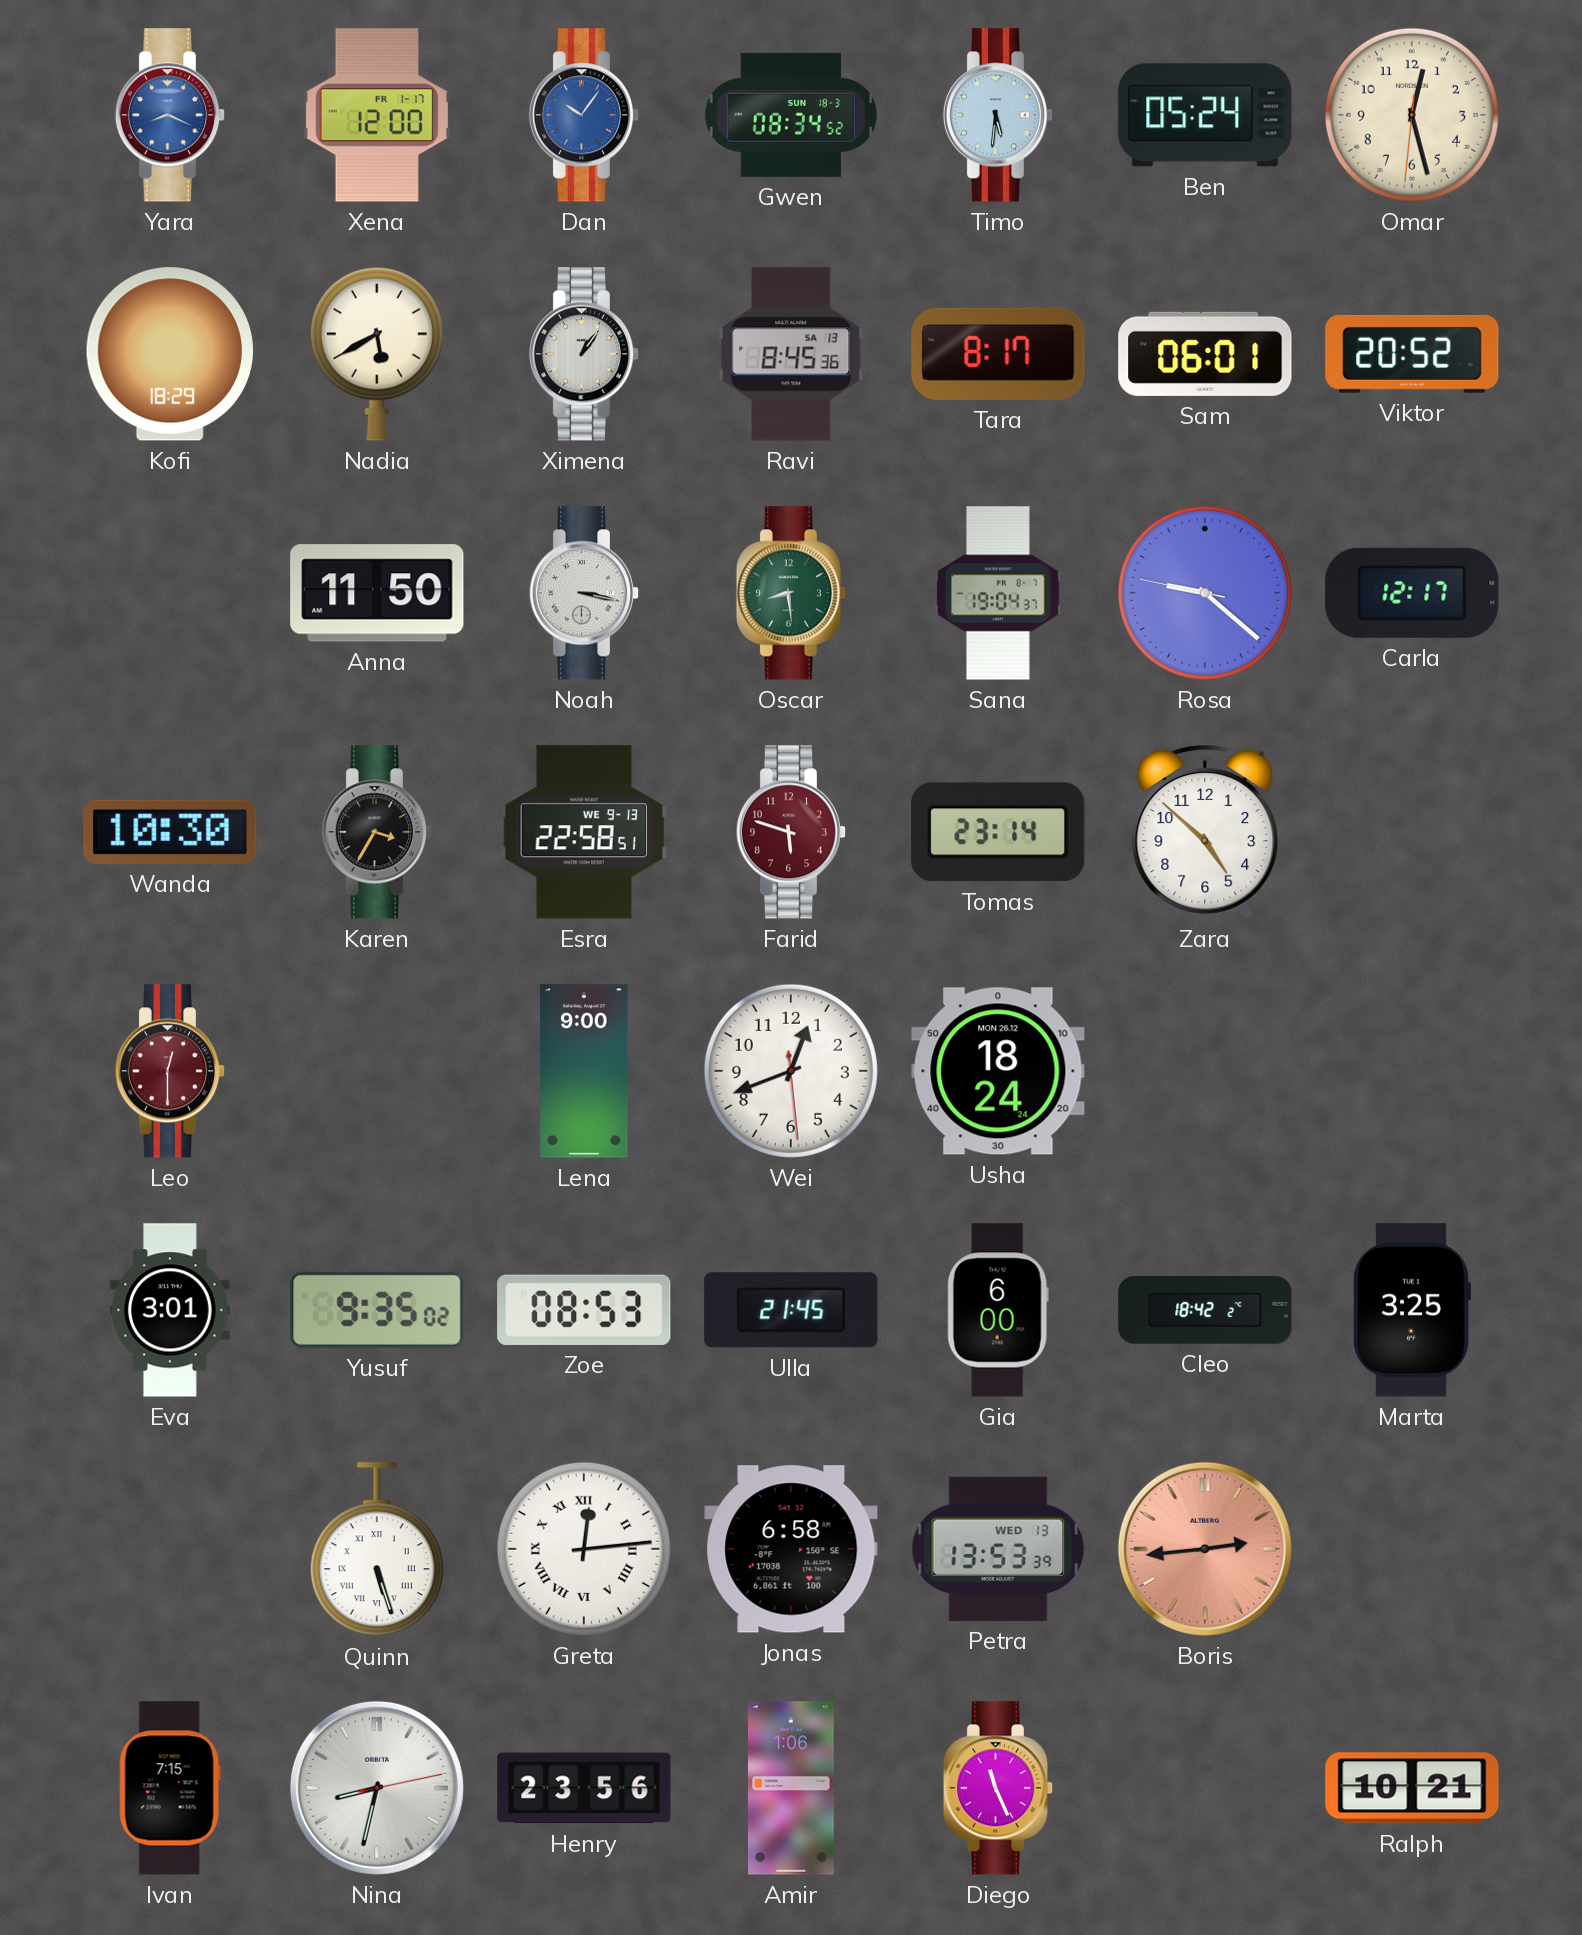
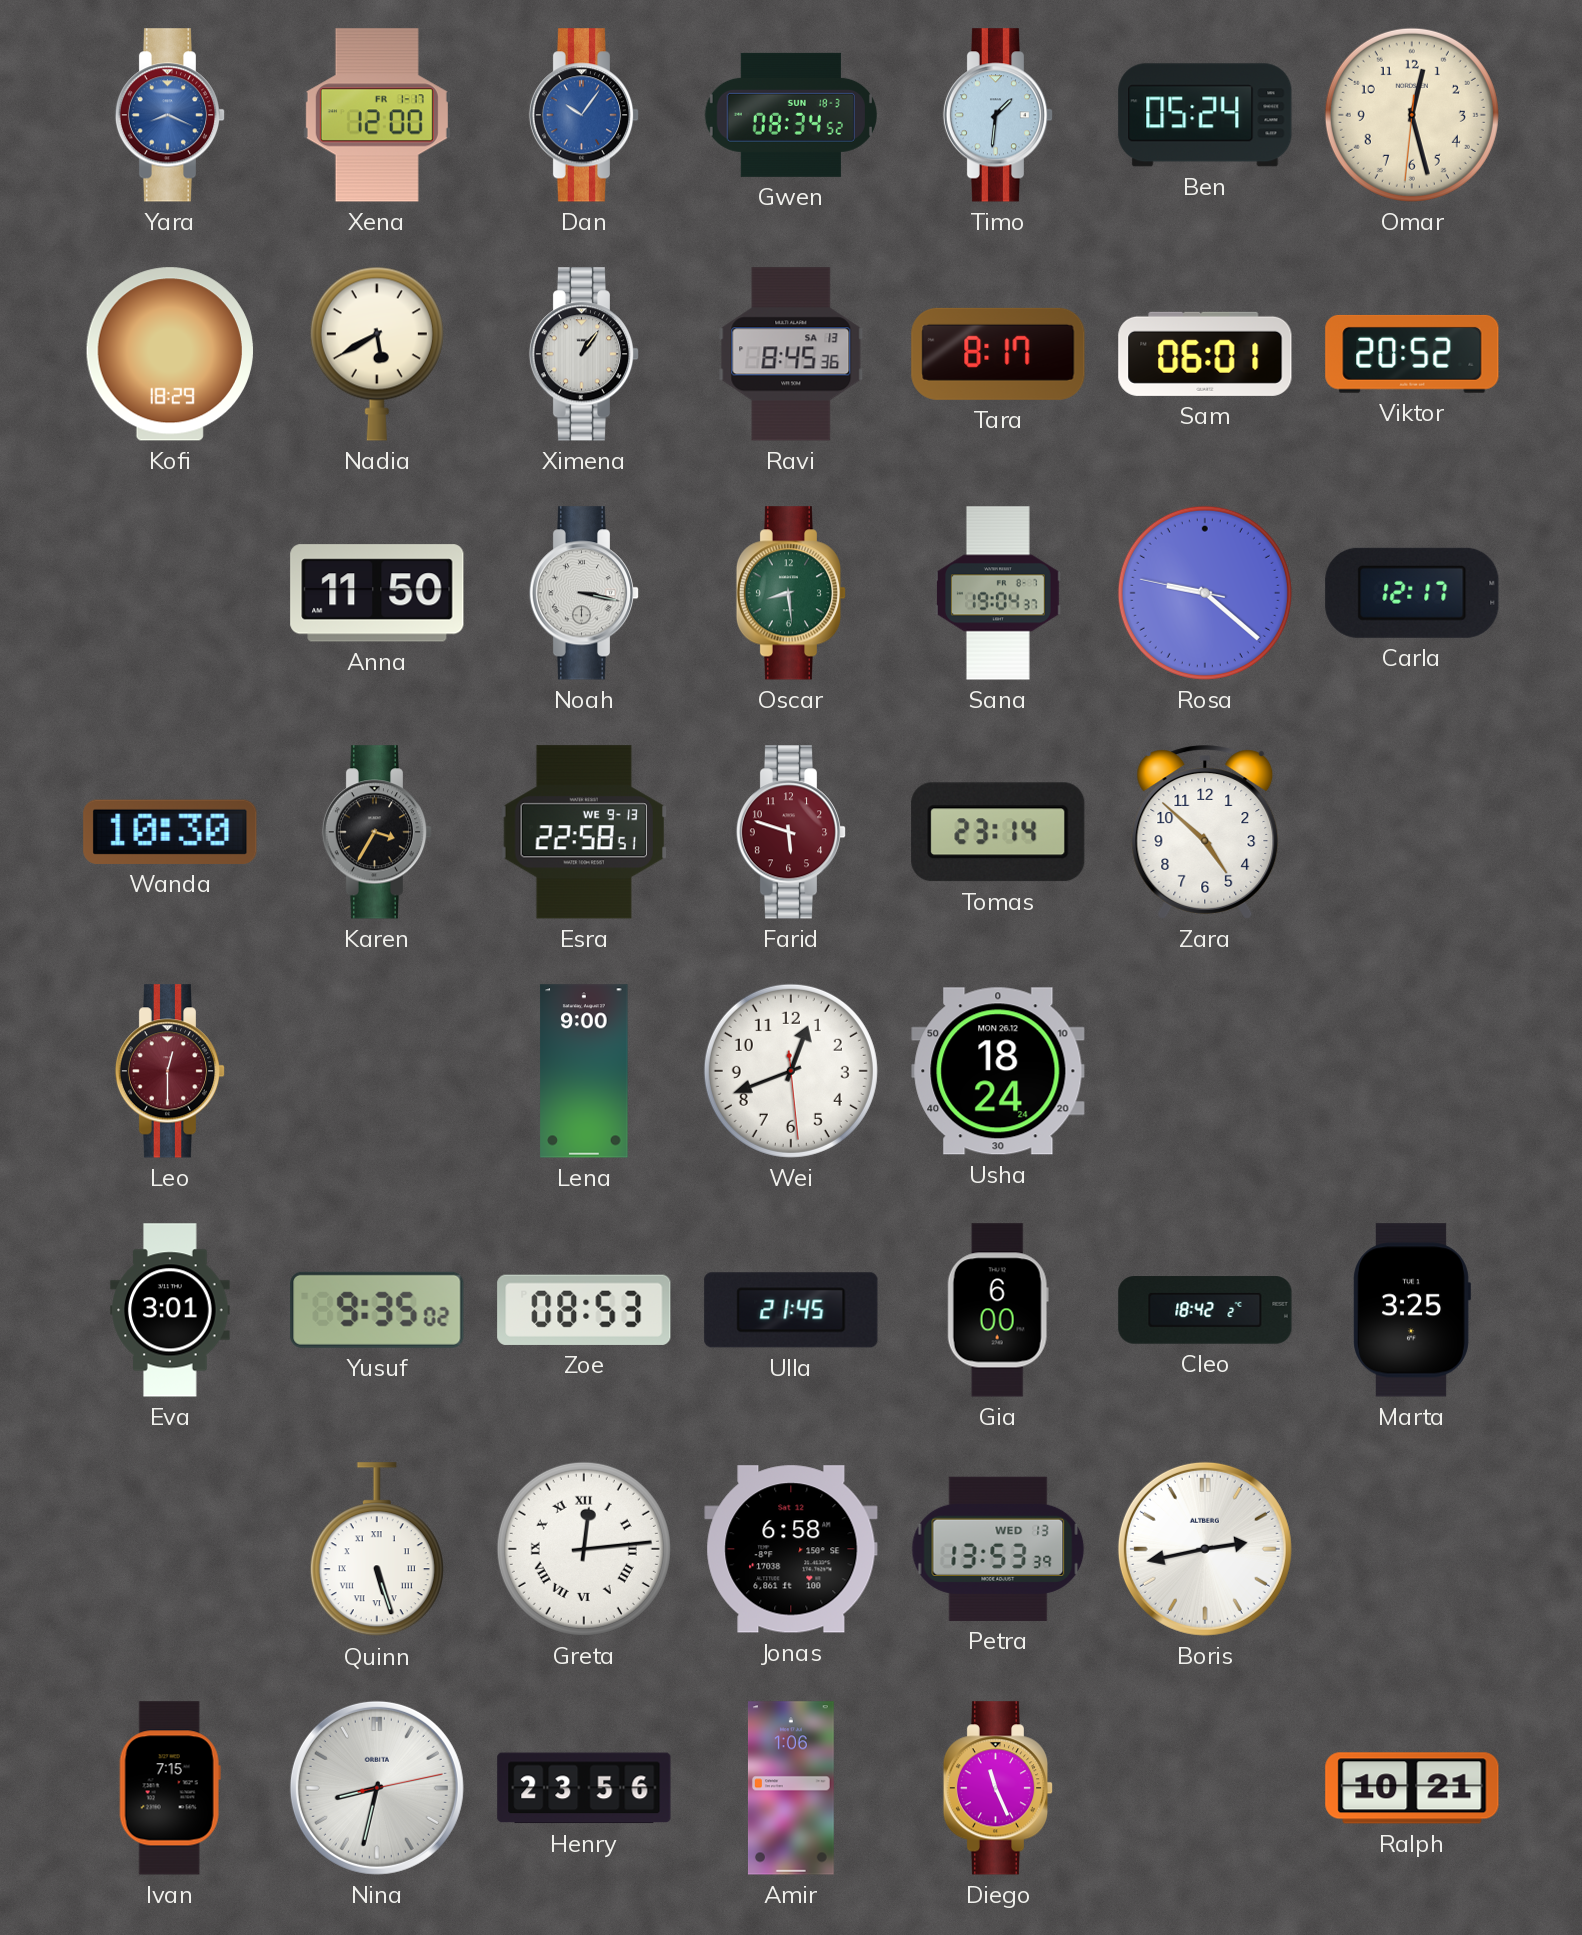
Timo: 5:31 -> 1:31
Boris: 2:44 -> 2:43
Boris dial: salmon -> white
